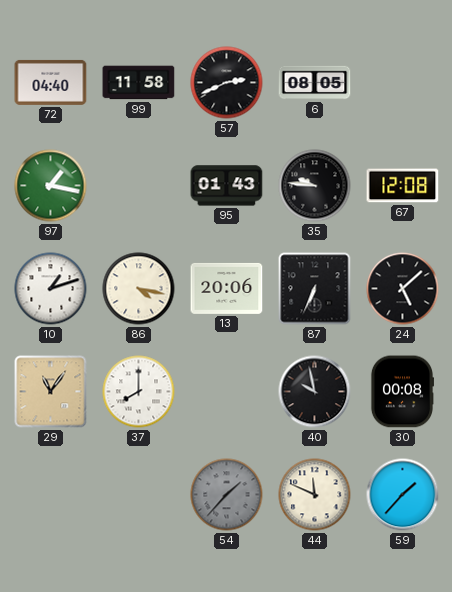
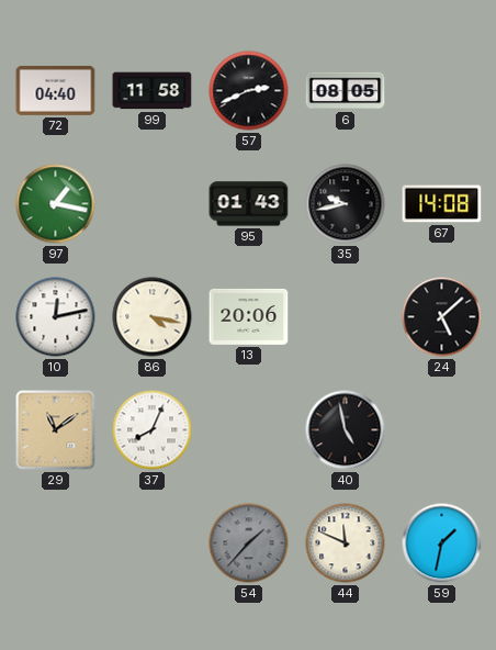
35: 9:46 -> 9:43
67: 12:08 -> 14:08
10: 1:12 -> 12:13
87: 6:34 -> none
29: 11:06 -> 11:09
37: 8:00 -> 8:04
40: 9:58 -> 4:58
30: 00:08 -> none
59: 1:37 -> 1:32
